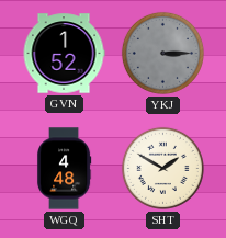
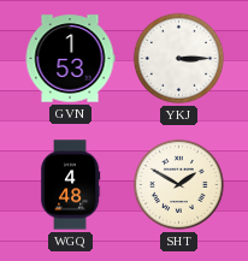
GVN: 1:52 -> 1:53
YKJ dial: grey -> white
